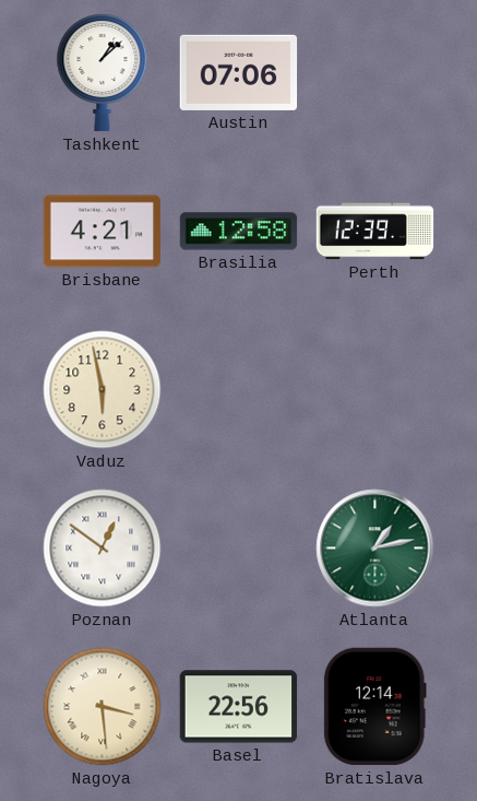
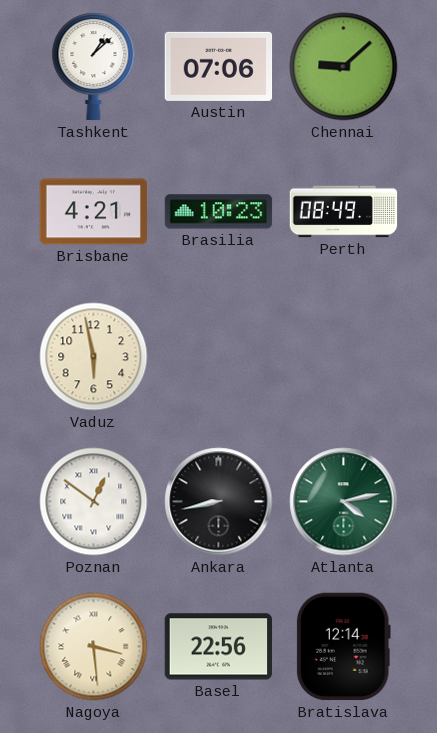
Chennai: none -> 9:08
Brasilia: 12:58 -> 10:23
Perth: 12:39 -> 08:49
Ankara: none -> 8:43
Atlanta: 1:13 -> 4:13
